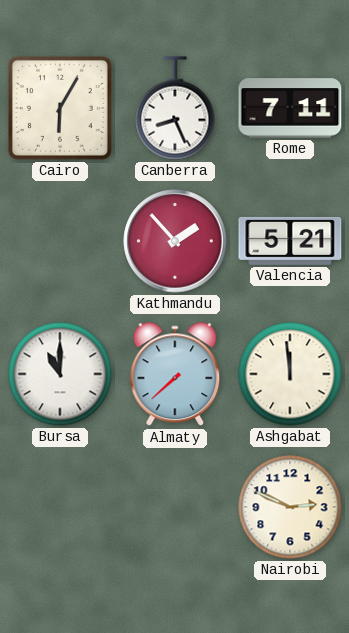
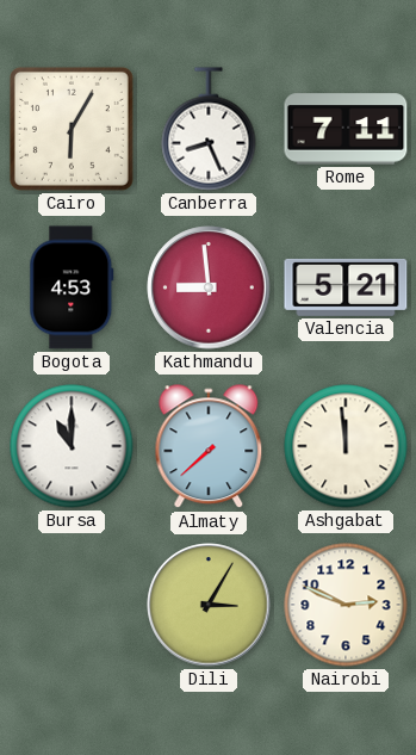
Bogota: none -> 4:53
Kathmandu: 1:53 -> 8:59
Dili: none -> 3:05
